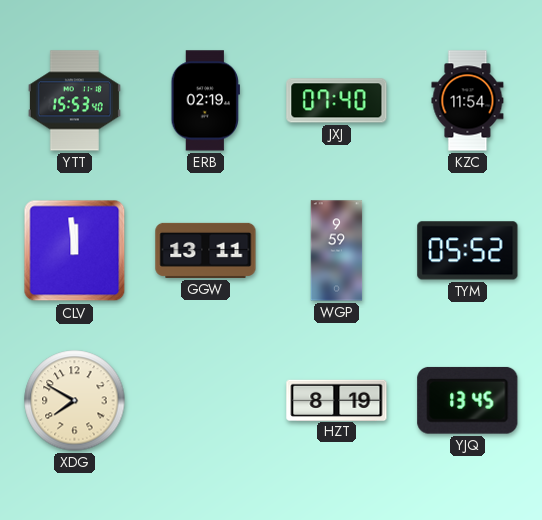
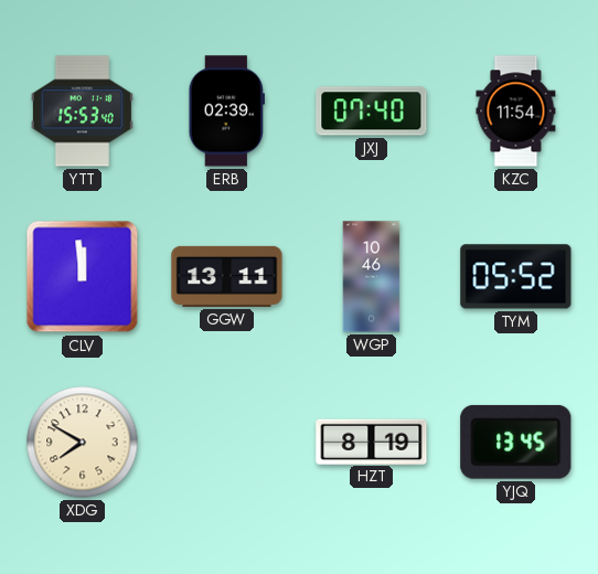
ERB: 02:19 -> 02:39
WGP: 9:59 -> 10:46
